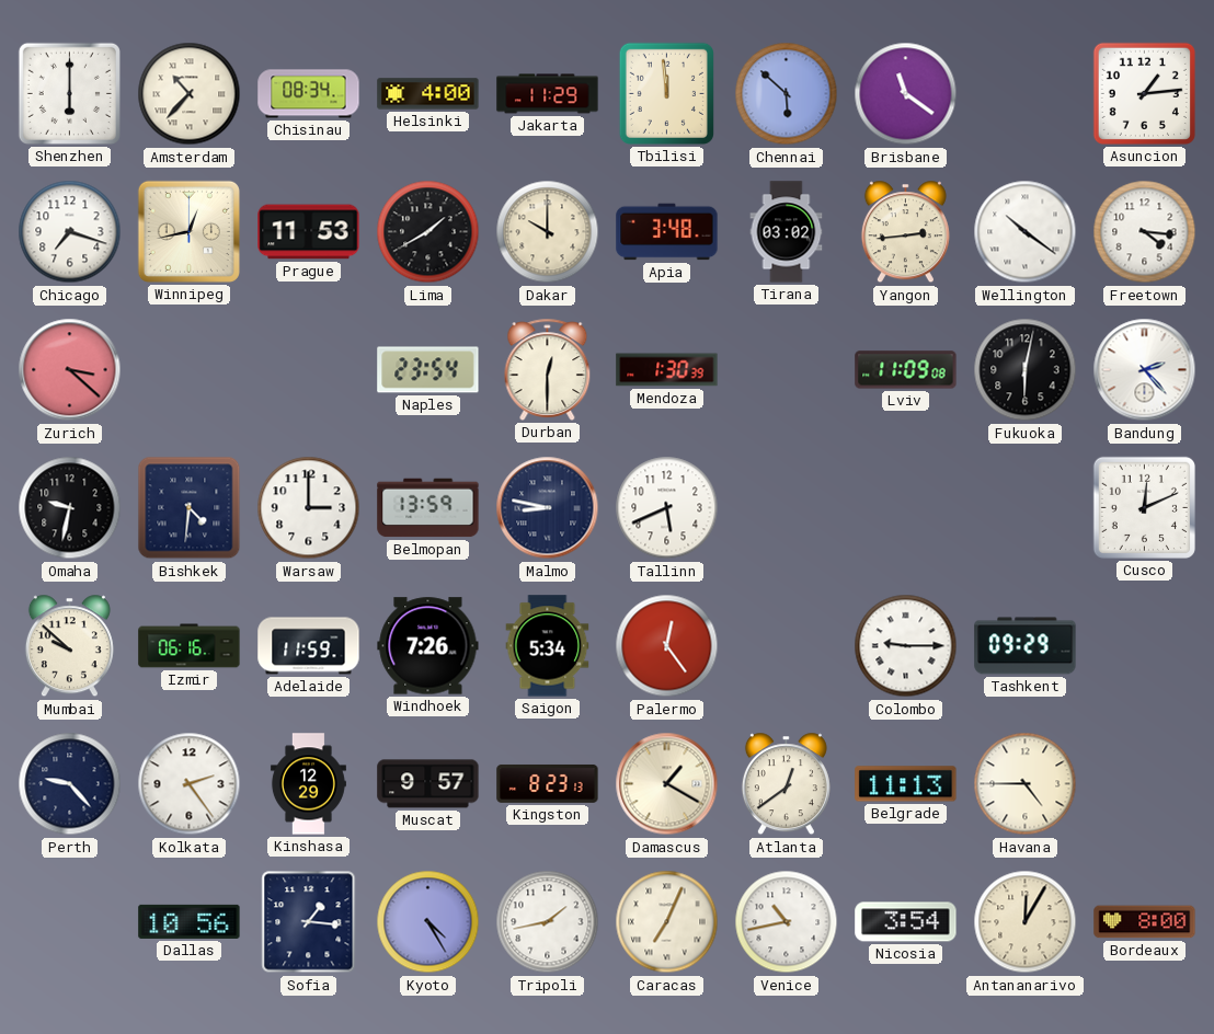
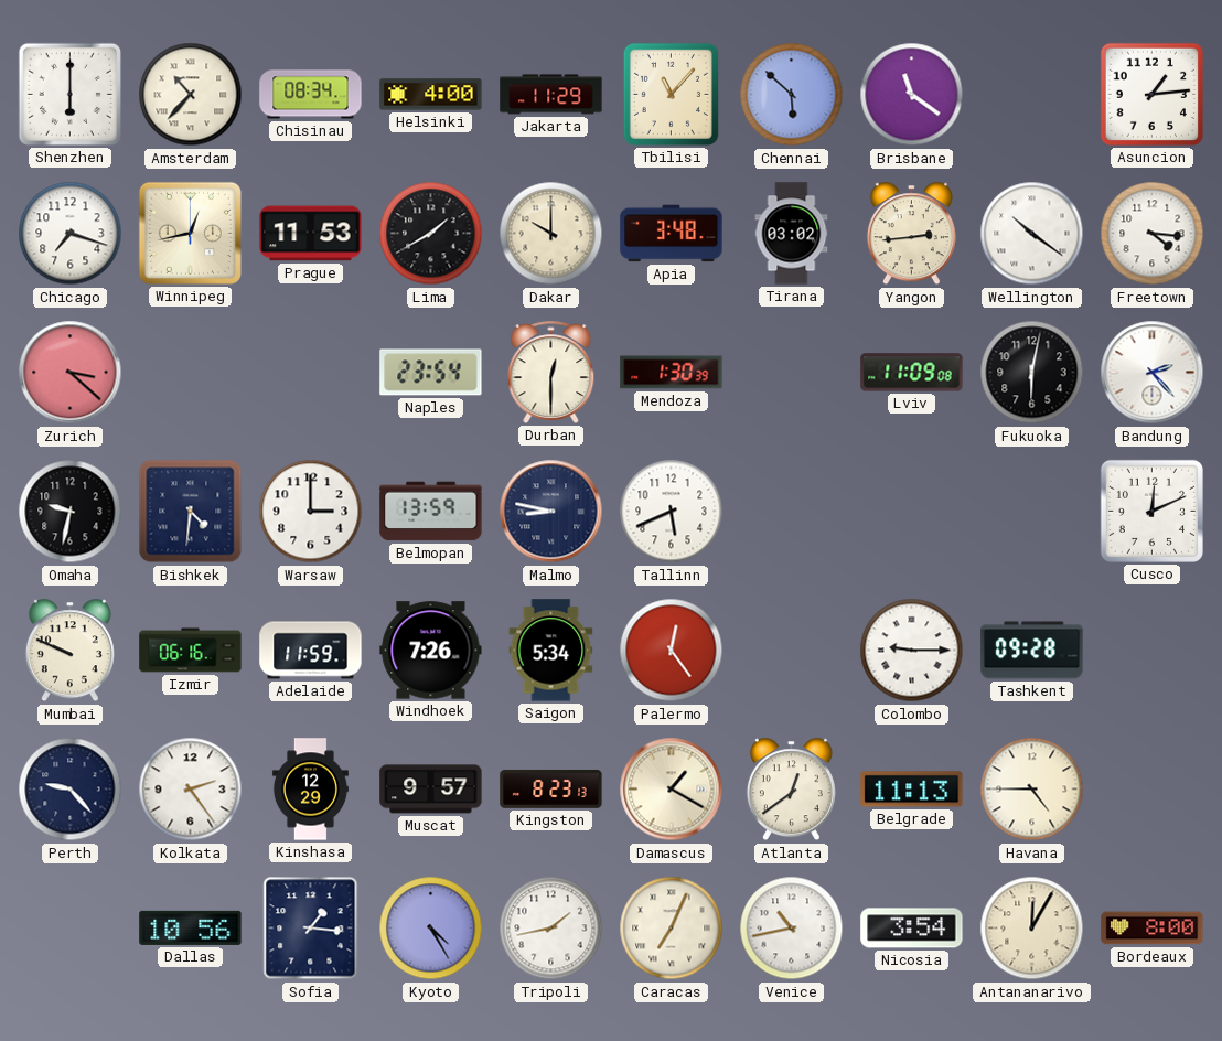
Tbilisi: 11:59 -> 11:07
Mumbai: 9:52 -> 9:49
Tashkent: 09:29 -> 09:28
